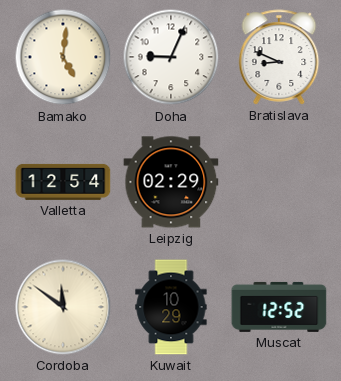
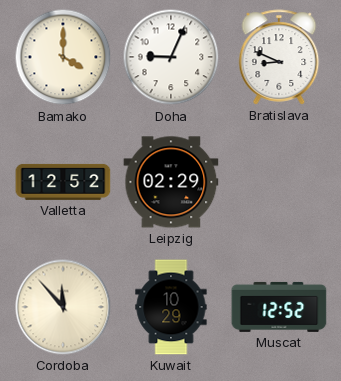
Bamako: 5:01 -> 4:00
Valletta: 12:54 -> 12:52
Cordoba: 11:51 -> 11:53
